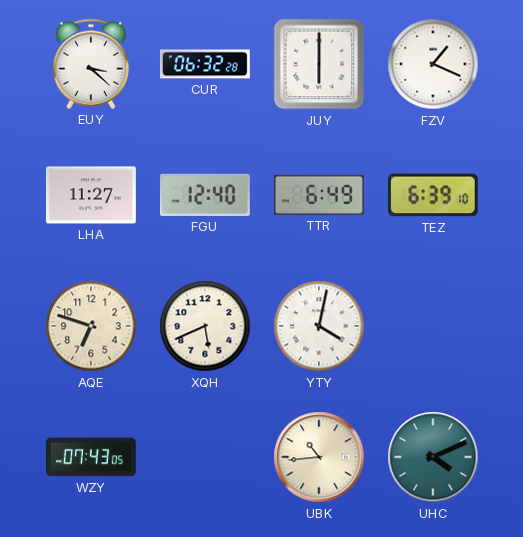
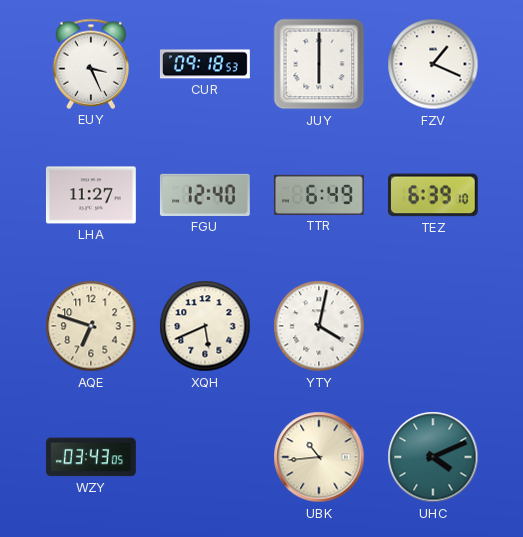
EUY: 3:22 -> 3:26
CUR: 06:32 -> 09:18
WZY: 07:43 -> 03:43
